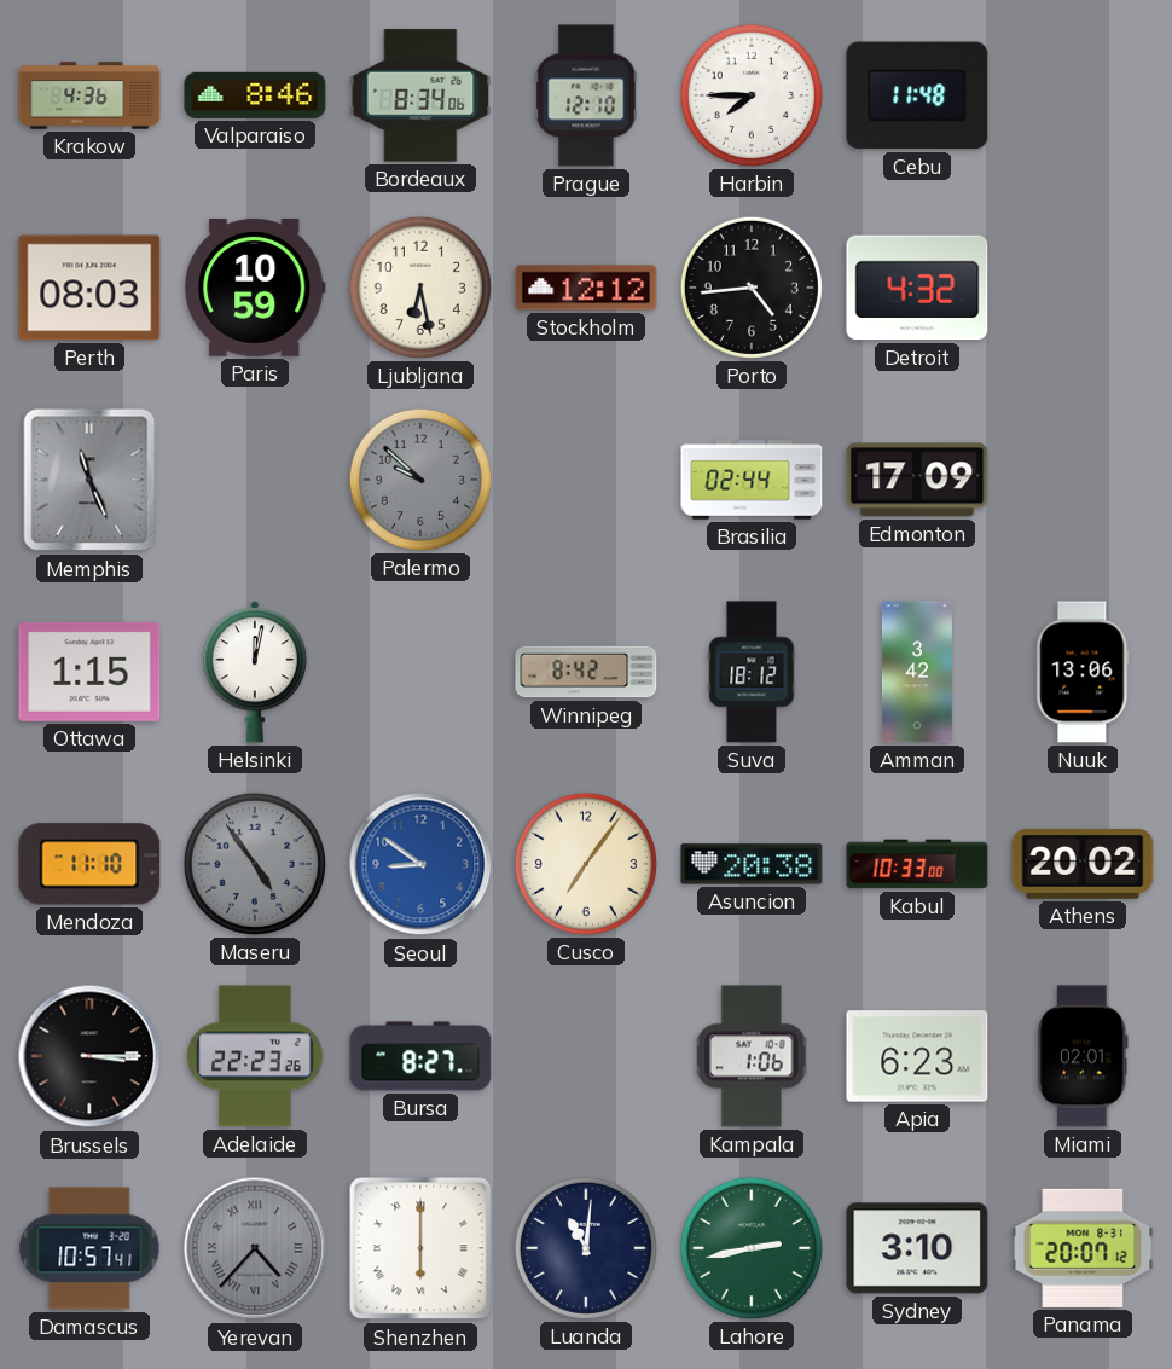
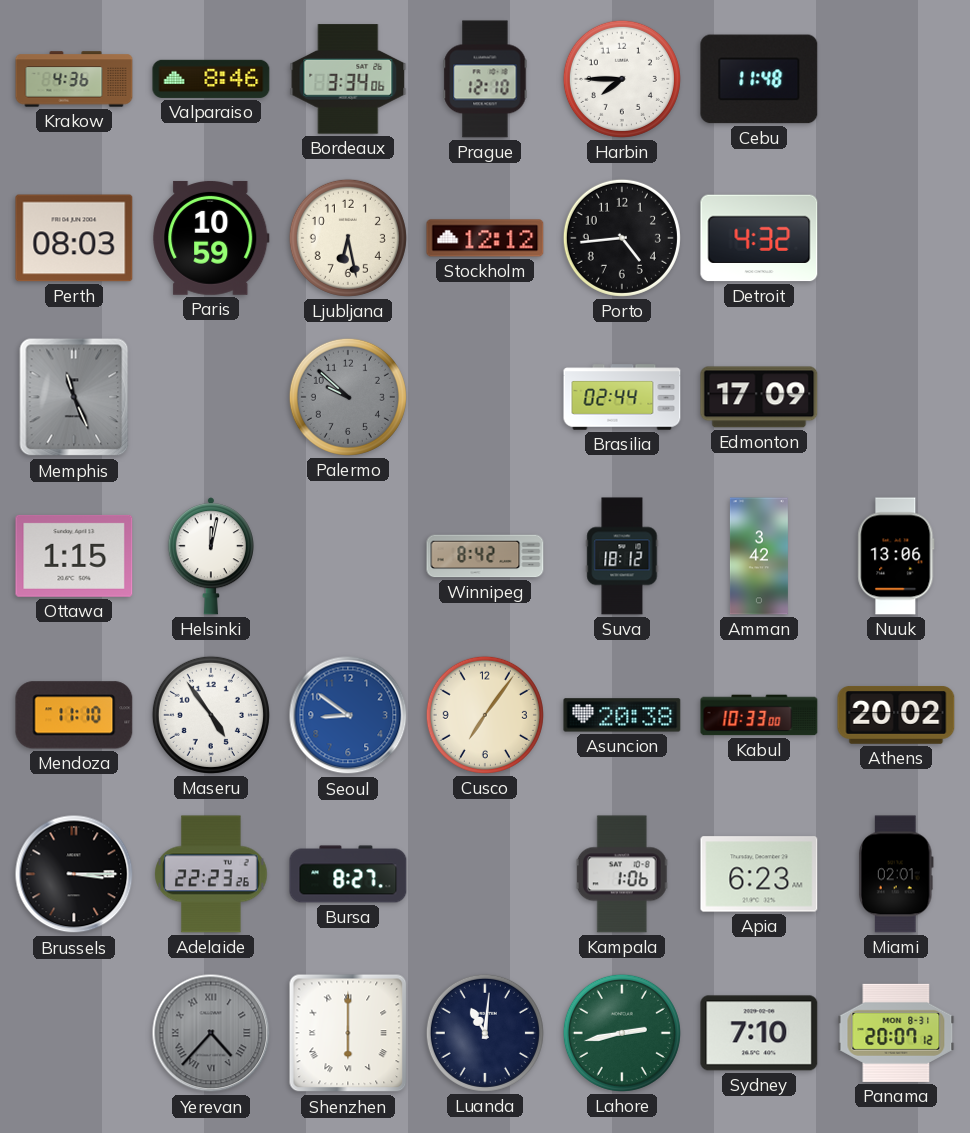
Bordeaux: 8:34 -> 3:34
Maseru dial: grey -> white
Damascus: 10:57 -> none
Sydney: 3:10 -> 7:10
